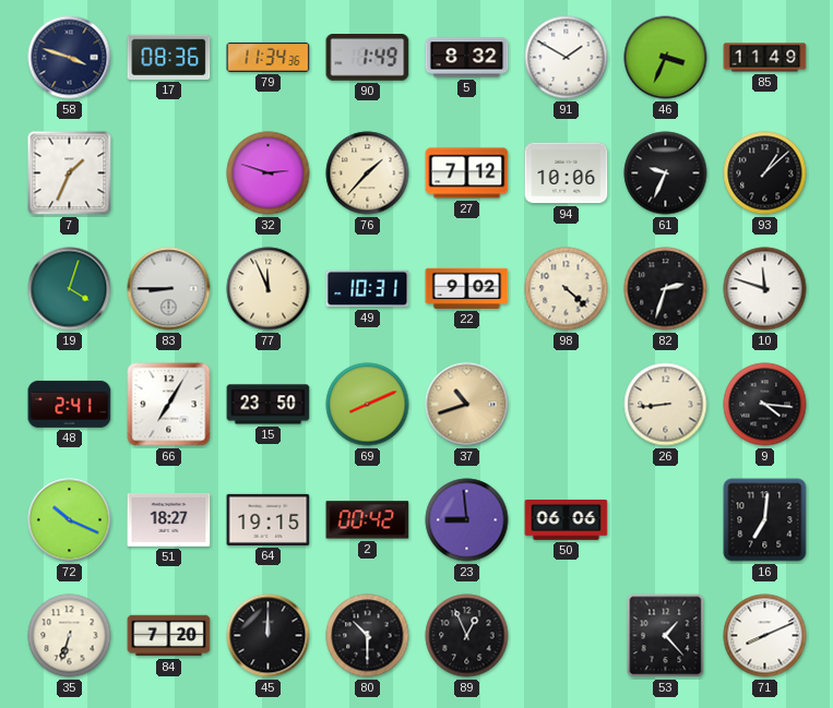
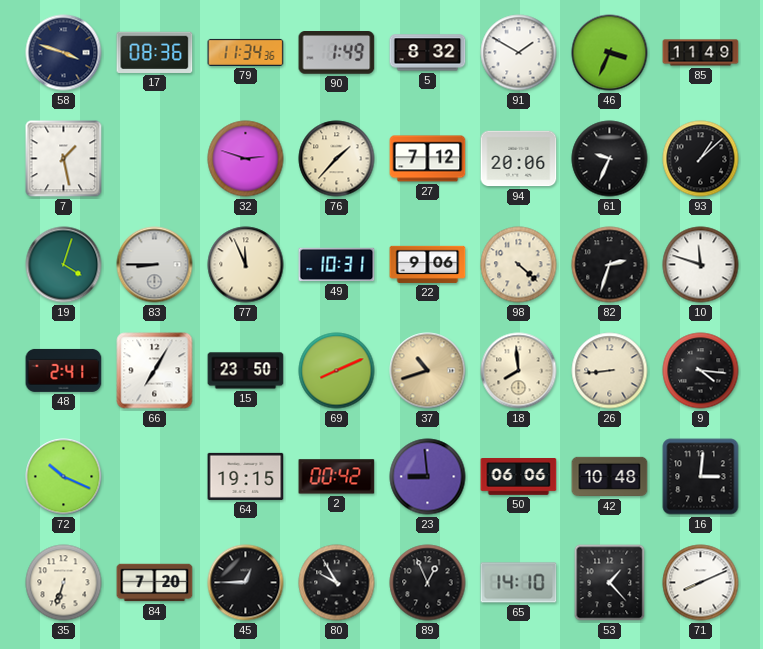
7: 1:34 -> 1:28
94: 10:06 -> 20:06
22: 9:02 -> 9:06
18: none -> 7:59
51: 18:27 -> none
42: none -> 10:48
16: 7:01 -> 3:01
45: 12:00 -> 12:45
80: 10:30 -> 9:55
65: none -> 14:10
